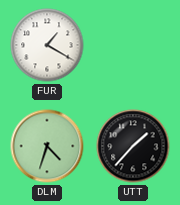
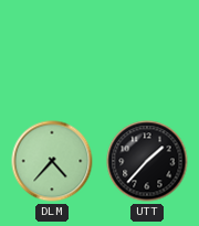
FUR: 1:20 -> none
DLM: 4:33 -> 4:37
